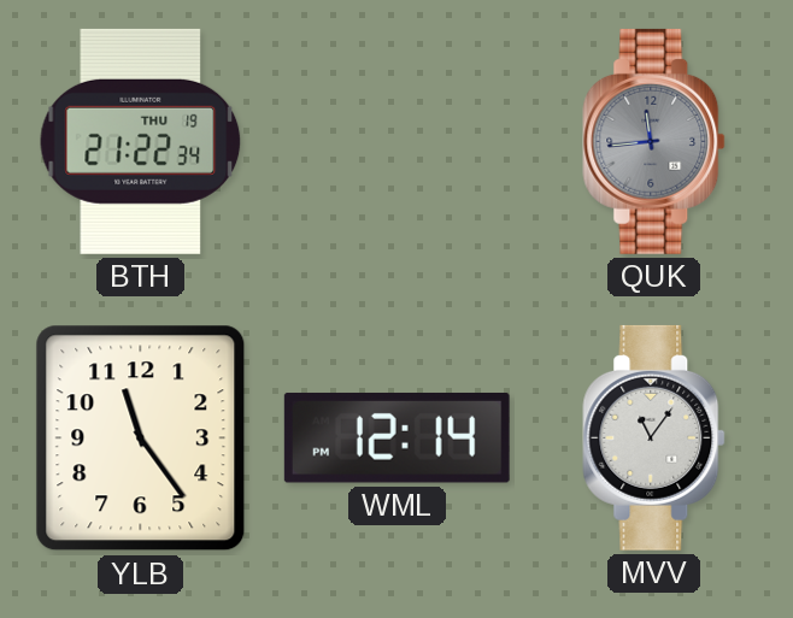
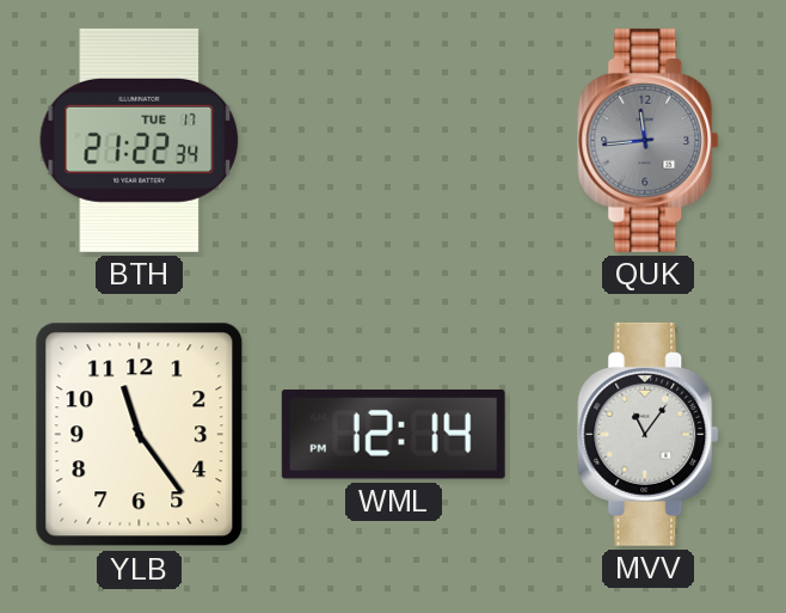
BTH date: THU 19 -> TUE 17
